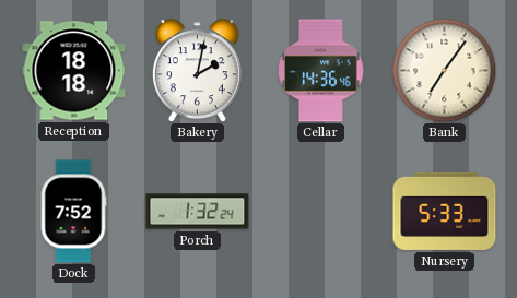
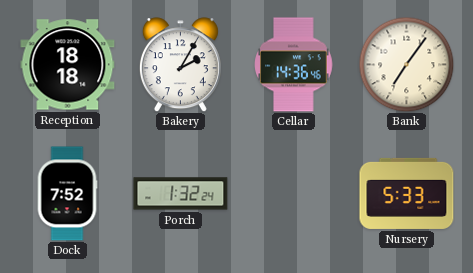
Bakery: 2:02 -> 2:05
